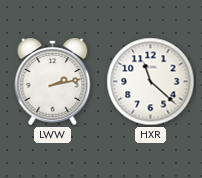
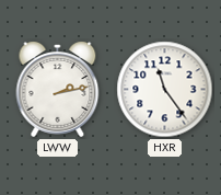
HXR: 11:22 -> 11:24
